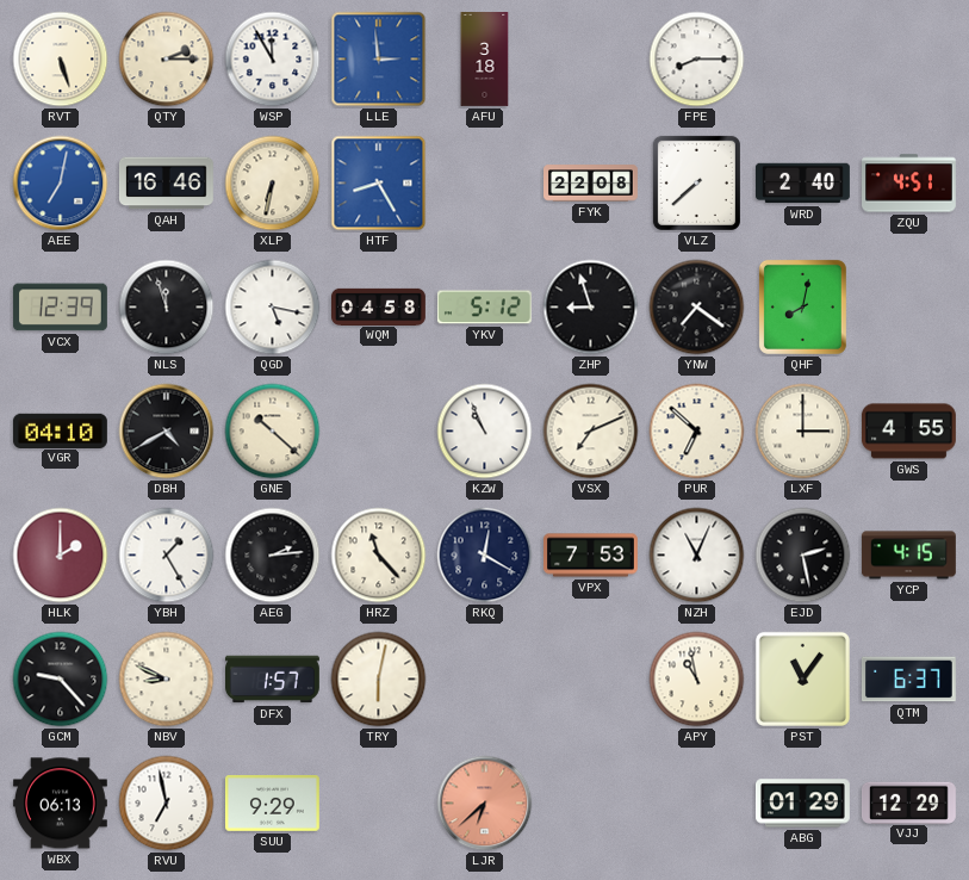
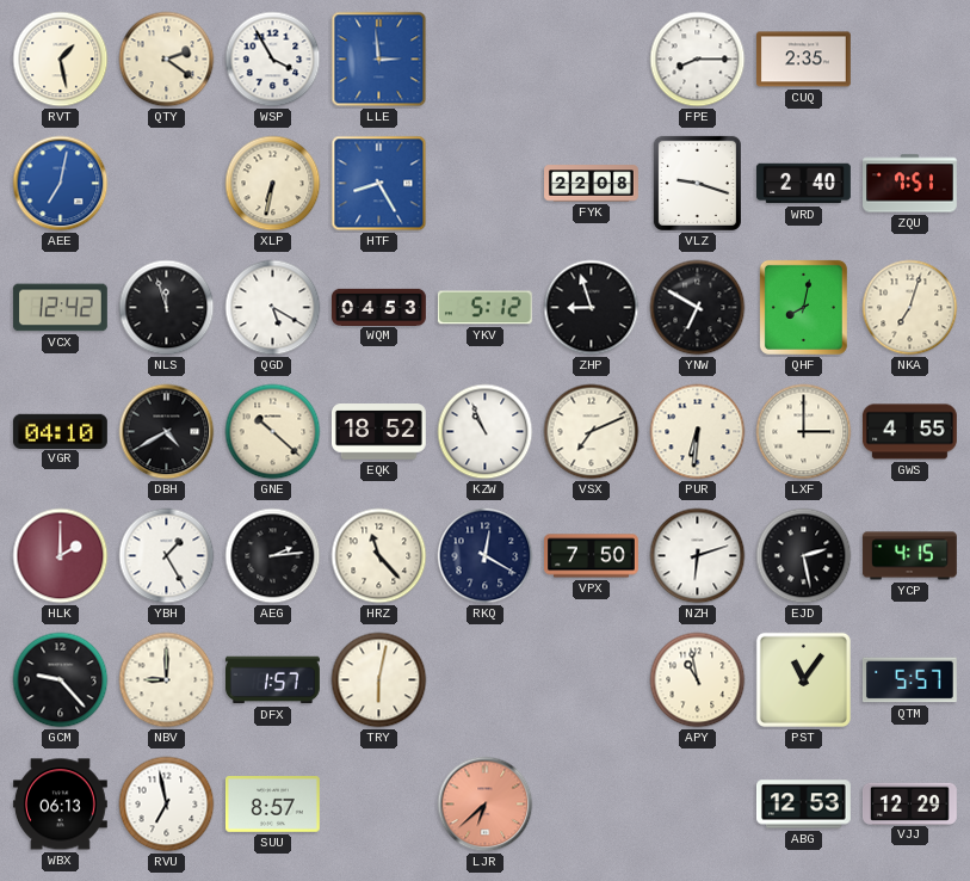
RVT: 5:27 -> 1:28
QTY: 2:15 -> 2:21
WSP: 11:55 -> 3:55
AFU: 3:18 -> none
CUQ: none -> 2:35
QAH: 16:46 -> none
VLZ: 7:38 -> 9:18
ZQU: 4:51 -> 7:51
VCX: 12:39 -> 12:42
QGD: 5:17 -> 5:20
WQM: 04:58 -> 04:53
YNW: 7:21 -> 6:50
NKA: none -> 7:03
EQK: none -> 18:52
PUR: 6:52 -> 6:31
VPX: 7:53 -> 7:50
NZH: 11:04 -> 6:12
NBV: 8:49 -> 9:00
QTM: 6:37 -> 5:57
SUU: 9:29 -> 8:57
ABG: 01:29 -> 12:53
